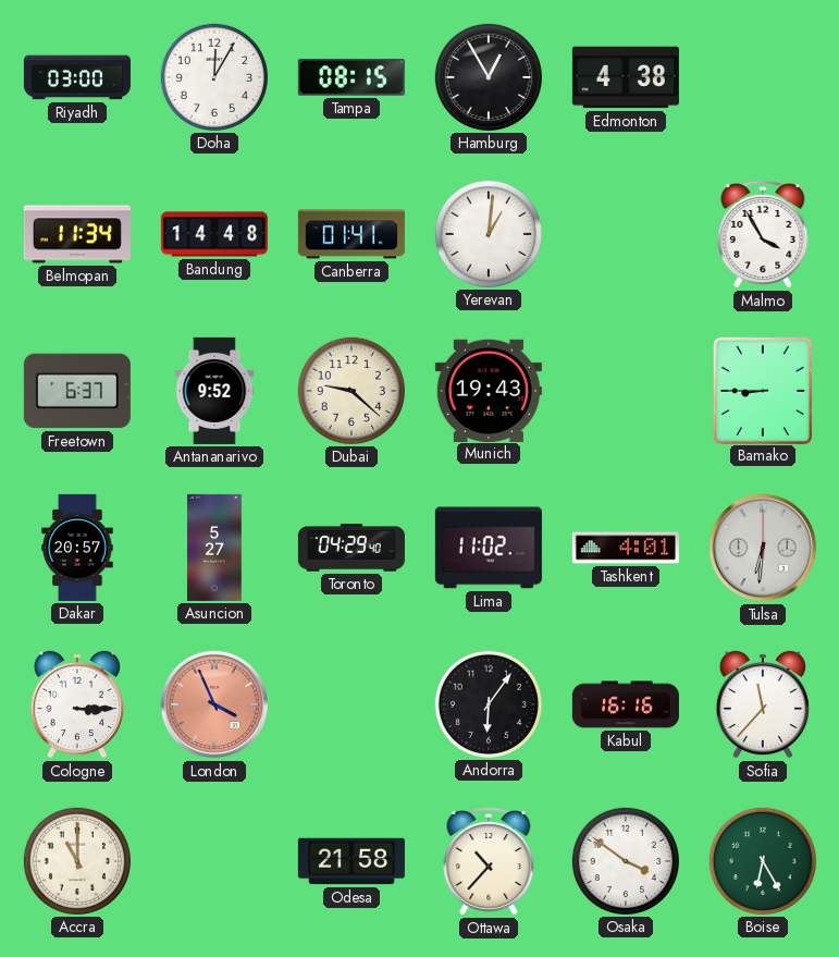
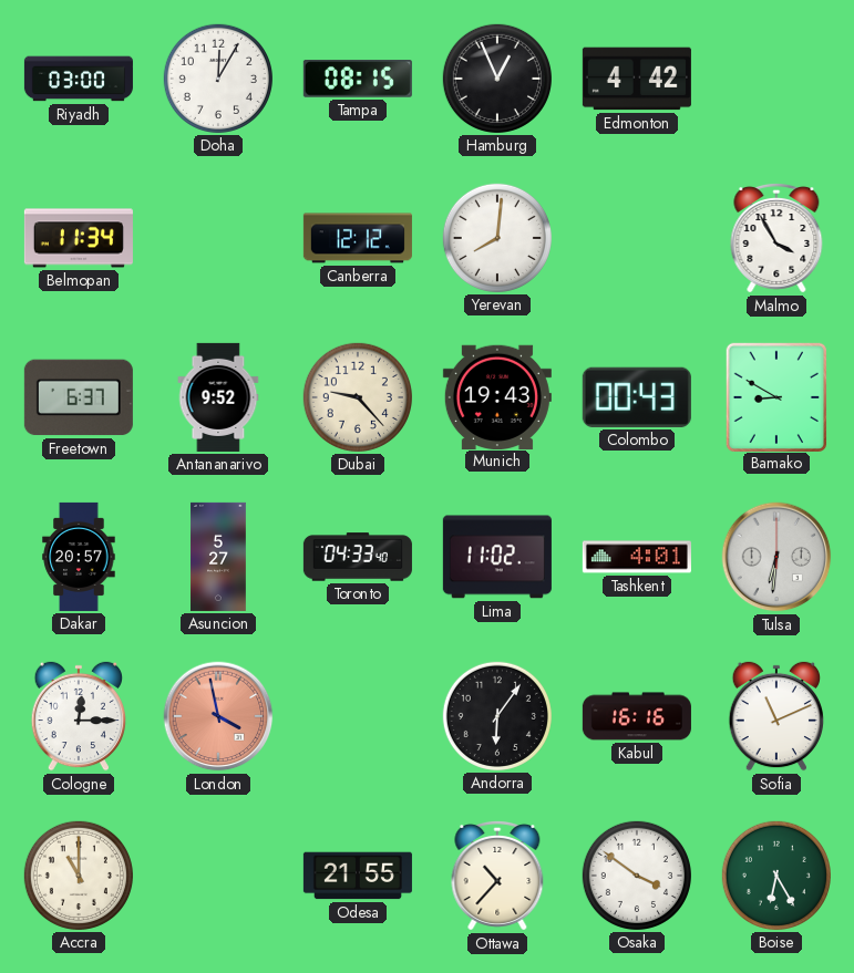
Hamburg: 12:55 -> 12:56
Edmonton: 4:38 -> 4:42
Bandung: 14:48 -> none
Canberra: 01:41 -> 12:12
Yerevan: 1:01 -> 8:01
Dubai: 9:22 -> 9:23
Colombo: none -> 00:43
Bamako: 8:45 -> 8:50
Toronto: 04:29 -> 04:33
Cologne: 3:15 -> 12:15
London: 3:56 -> 3:58
Sofia: 11:37 -> 11:11
Odesa: 21:58 -> 21:55
